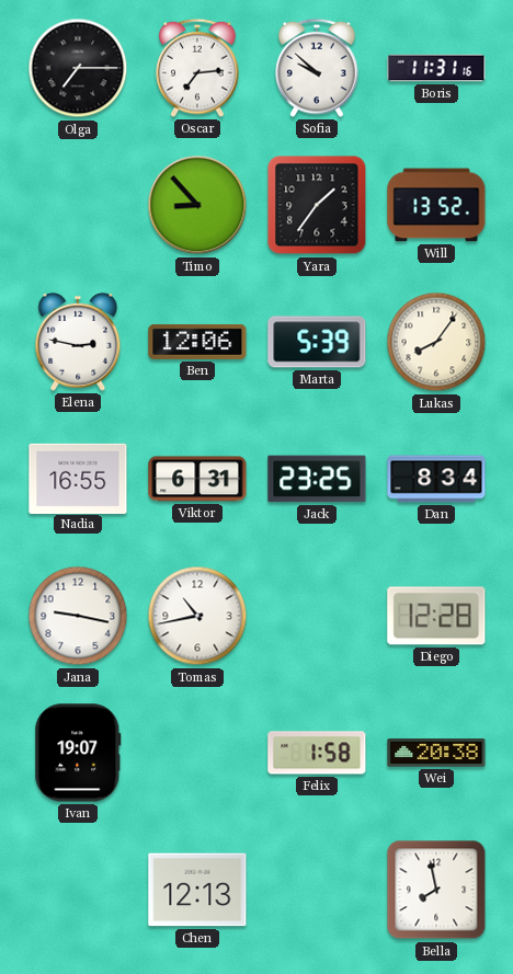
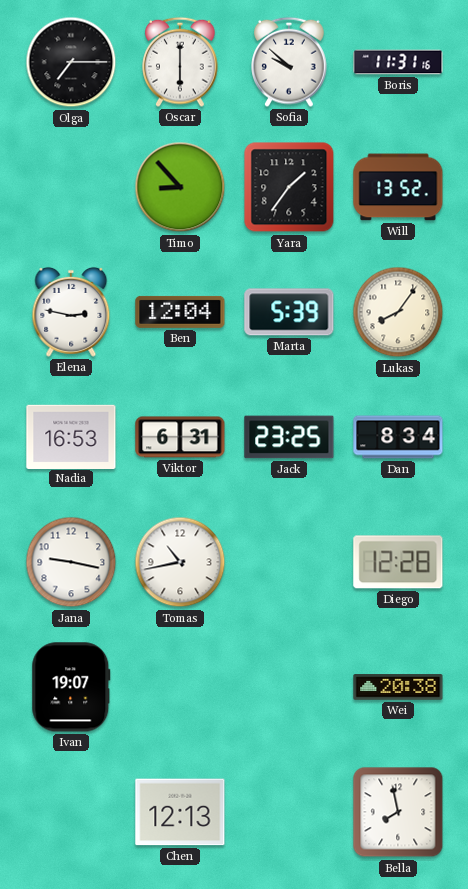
Oscar: 7:14 -> 6:00
Ben: 12:06 -> 12:04
Nadia: 16:55 -> 16:53
Felix: 1:58 -> none
